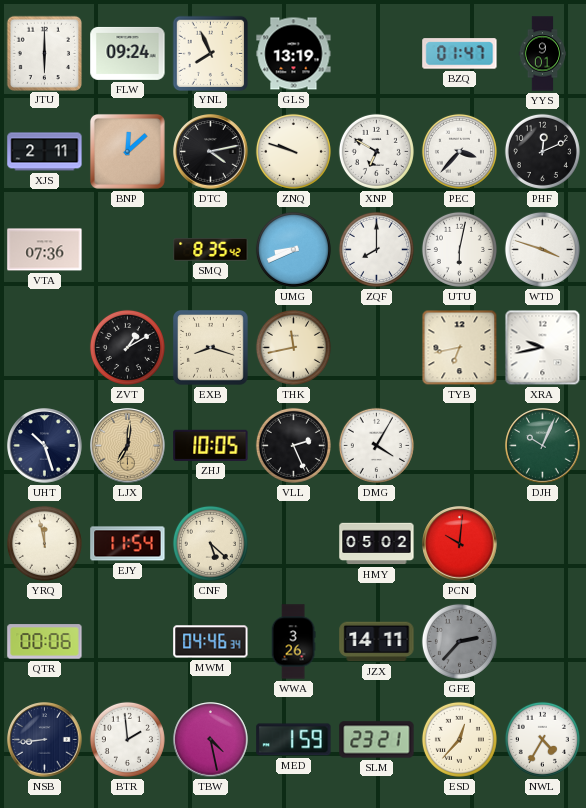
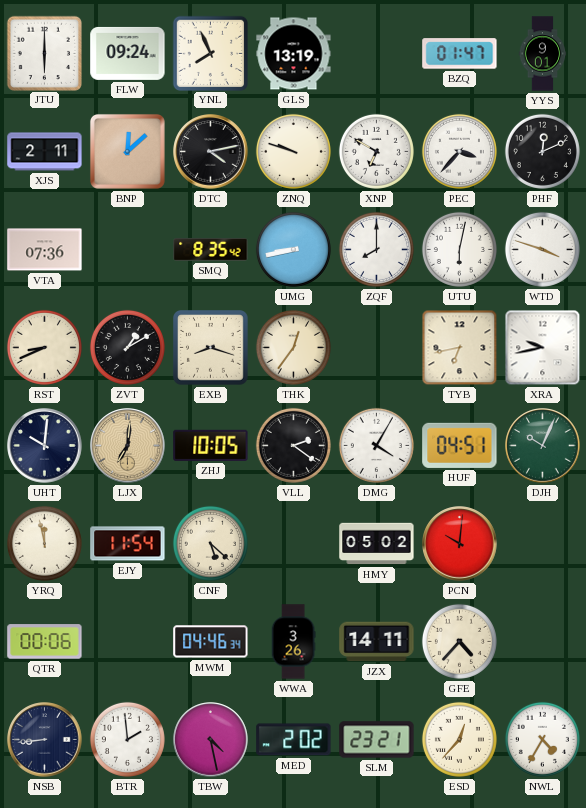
UMG: 8:41 -> 8:43
RST: none -> 8:41
THK: 11:43 -> 12:36
UHT: 10:27 -> 10:01
VLL: 2:26 -> 2:21
HUF: none -> 04:51
GFE: 2:37 -> 4:37
GFE dial: grey -> cream
MED: 1:59 -> 2:02
